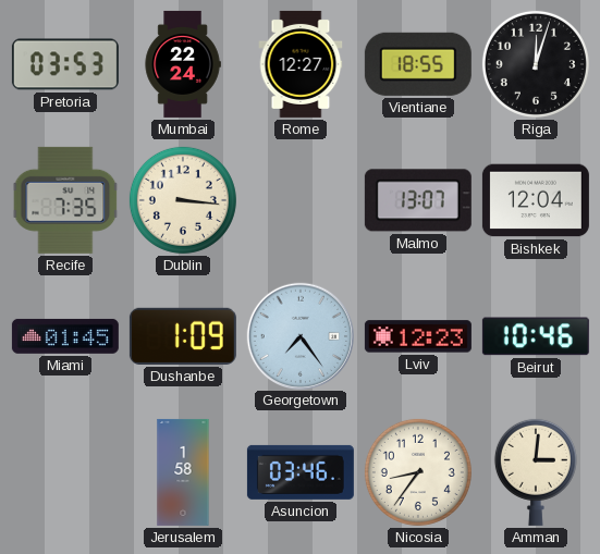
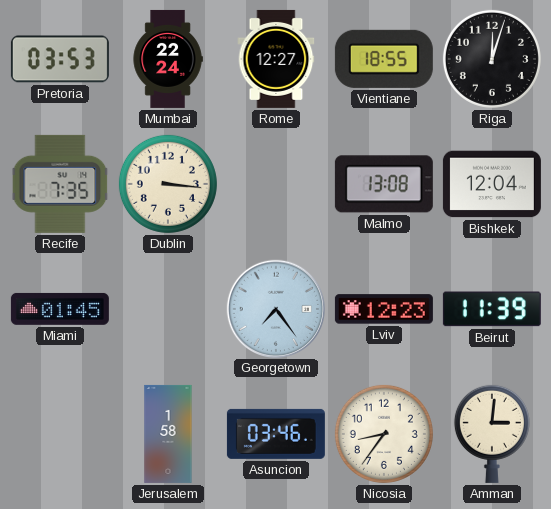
Malmo: 13:07 -> 13:08
Dushanbe: 1:09 -> none
Beirut: 10:46 -> 11:39
